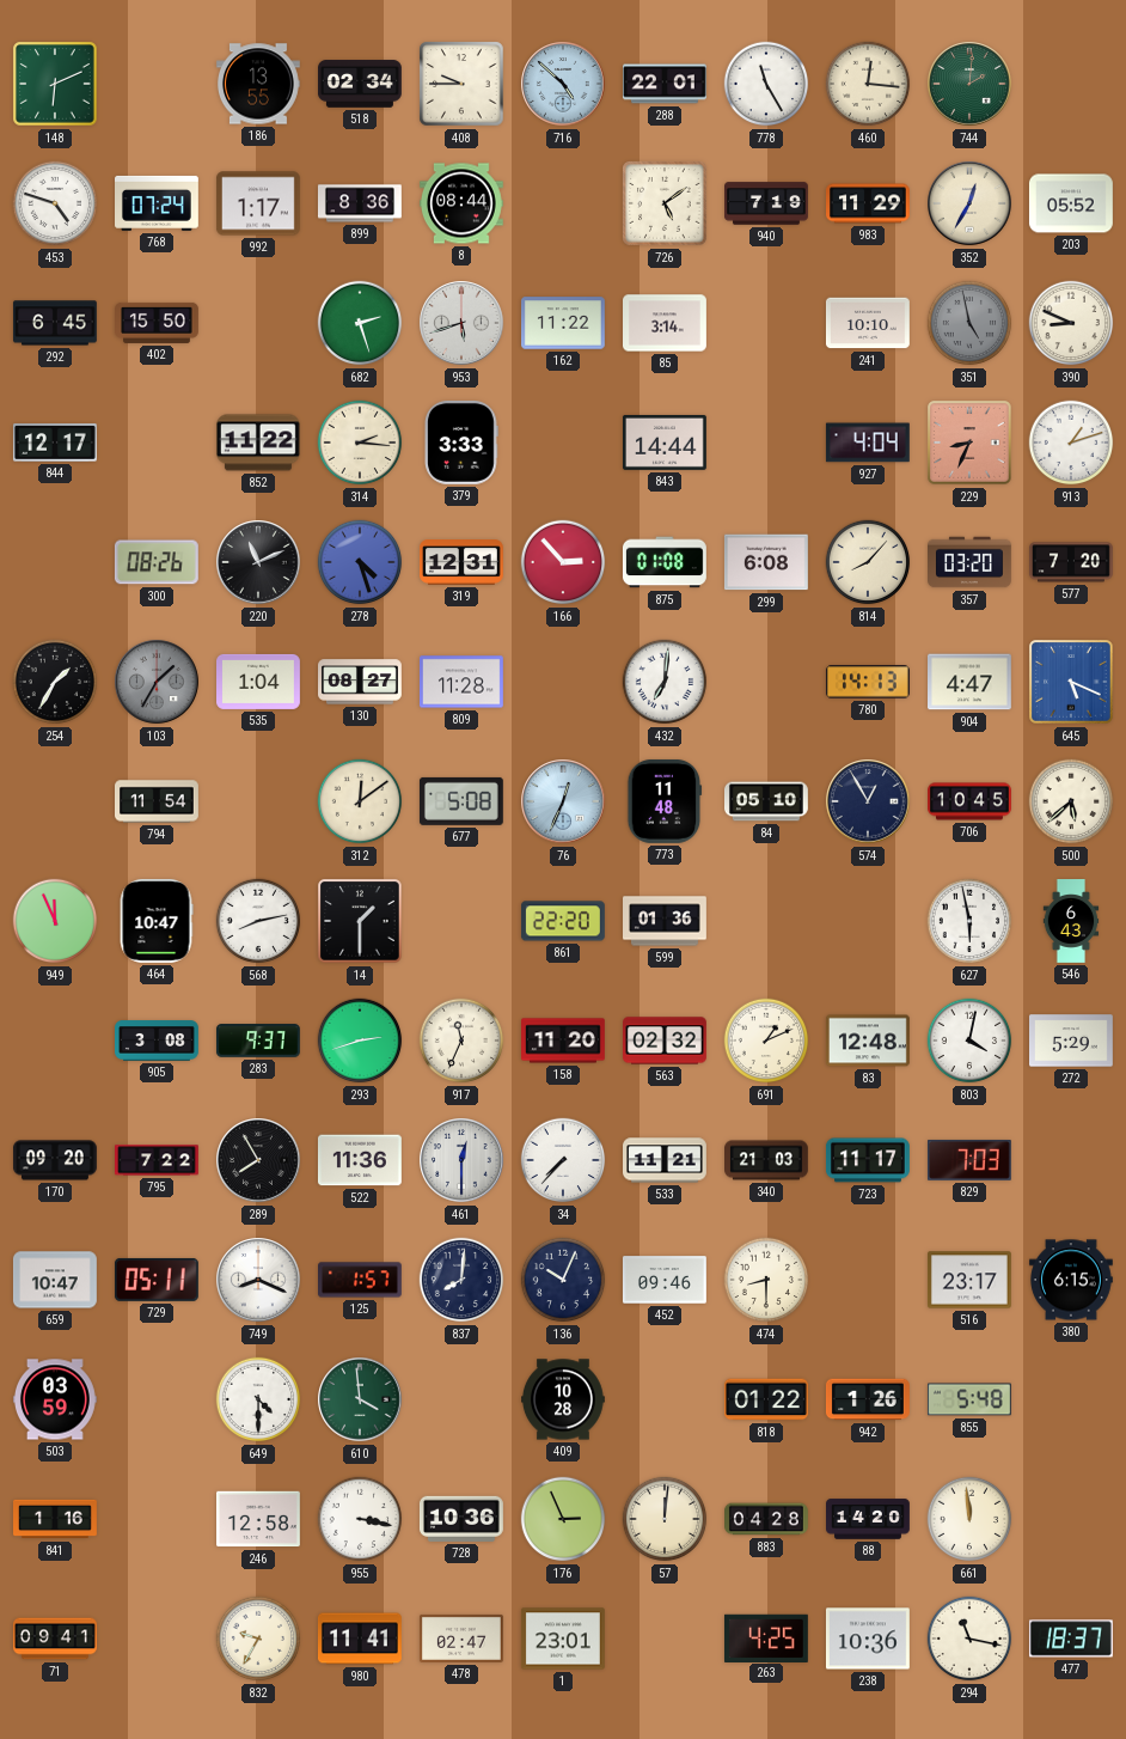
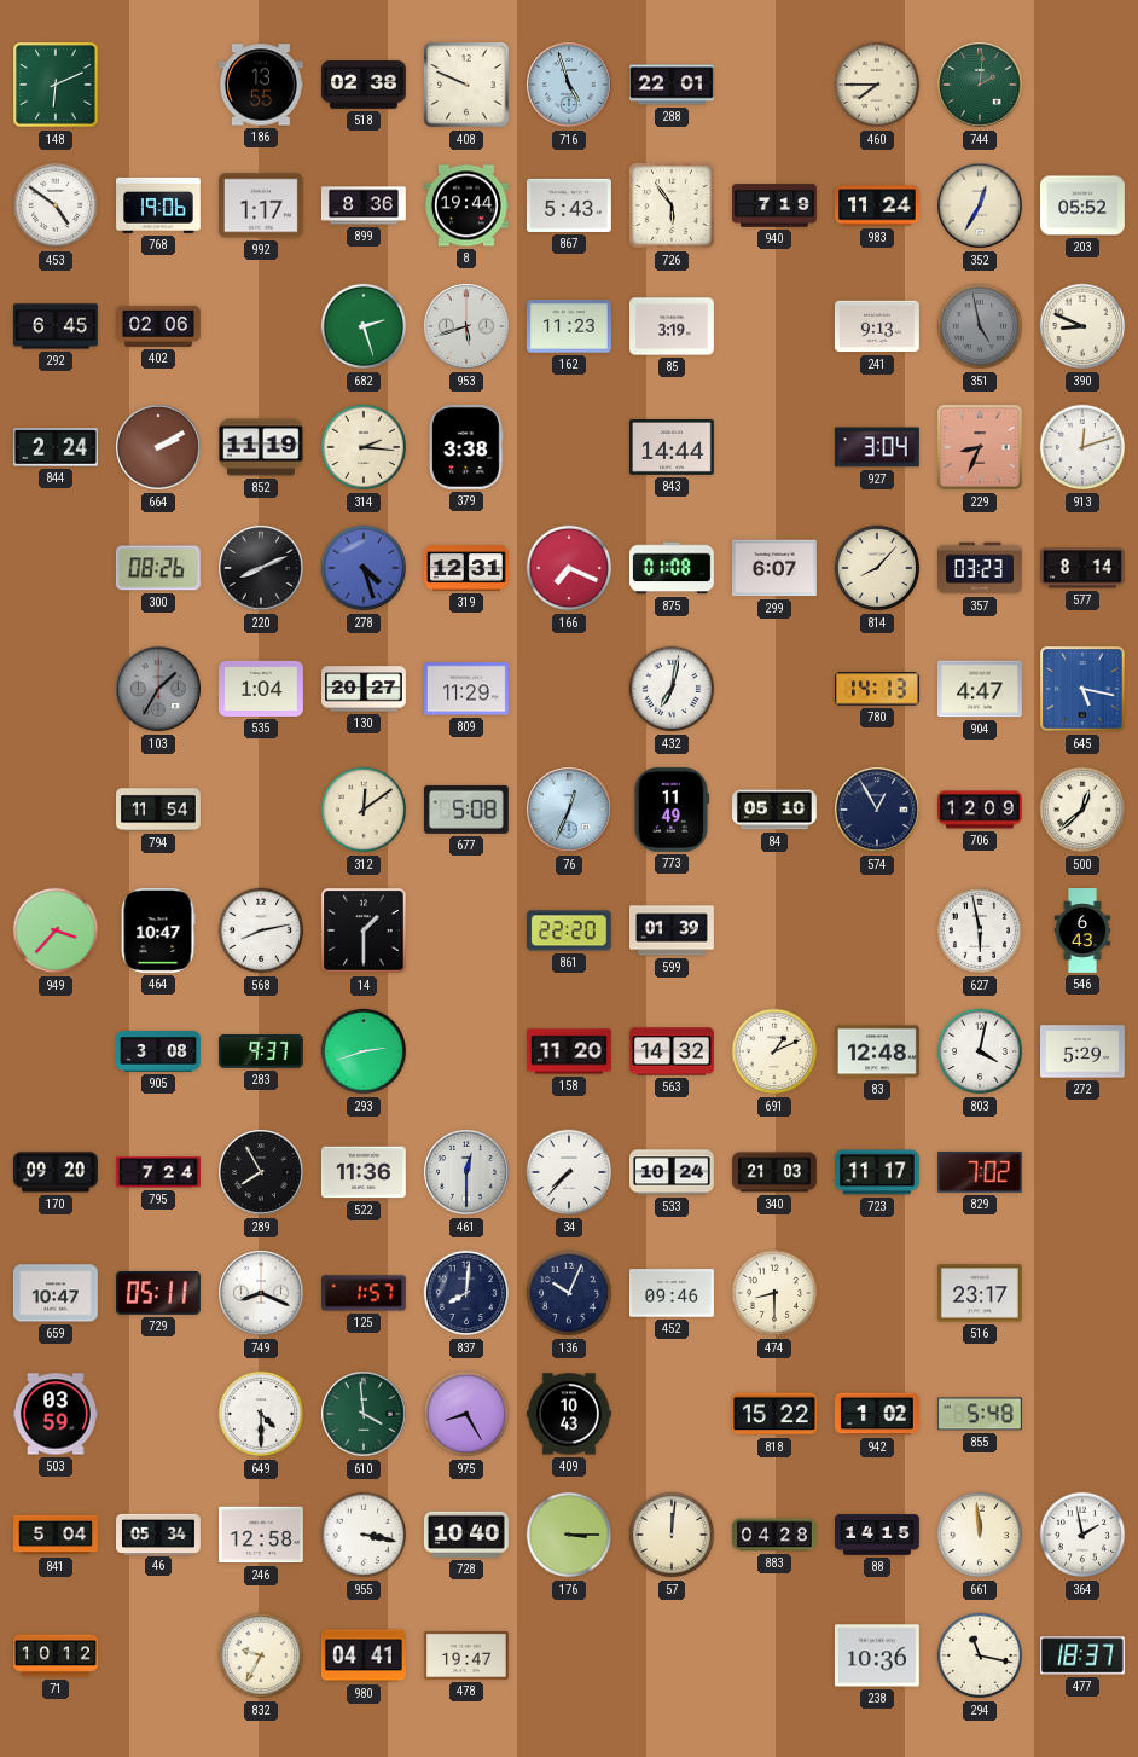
518: 02:34 -> 02:38
408: 9:45 -> 9:49
716: 4:52 -> 4:57
778: 11:25 -> none
460: 12:16 -> 7:45
453: 4:48 -> 4:51
768: 07:24 -> 19:06
8: 08:44 -> 19:44
867: none -> 5:43
726: 5:09 -> 5:54
983: 11:29 -> 11:24
402: 15:50 -> 02:06
162: 11:22 -> 11:23
85: 3:14 -> 3:19
241: 10:10 -> 9:13
844: 12:17 -> 2:24
664: none -> 2:10
852: 11:22 -> 11:19
379: 3:33 -> 3:38
927: 4:04 -> 3:04
913: 1:12 -> 12:12
220: 11:11 -> 8:11
166: 2:53 -> 7:19
299: 6:08 -> 6:07
357: 03:20 -> 03:23
577: 7:20 -> 8:14
254: 1:35 -> none
130: 08:27 -> 20:27
809: 11:28 -> 11:29
432: 7:01 -> 7:02
645: 5:19 -> 5:17
773: 11:48 -> 11:49
706: 10:45 -> 12:09
500: 5:38 -> 12:38
949: 11:56 -> 3:37
599: 01:36 -> 01:39
917: 11:34 -> none
563: 02:32 -> 14:32
795: 7:22 -> 7:24
533: 11:21 -> 10:24
829: 7:03 -> 7:02
380: 6:15 -> none
975: none -> 8:25
409: 10:28 -> 10:43
818: 01:22 -> 15:22
942: 1:26 -> 1:02
841: 1:16 -> 5:04
46: none -> 05:34
728: 10:36 -> 10:40
176: 2:56 -> 3:15
88: 14:20 -> 14:15
364: none -> 1:58
71: 09:41 -> 10:12
980: 11:41 -> 04:41
478: 02:47 -> 19:47
1: 23:01 -> none
263: 4:25 -> none
